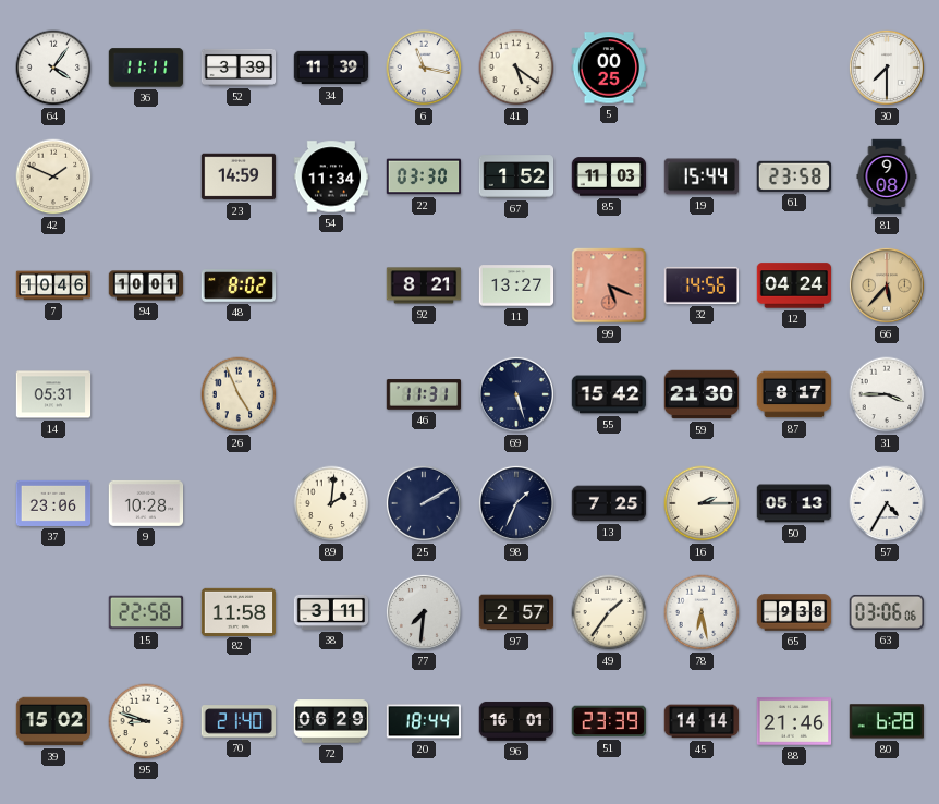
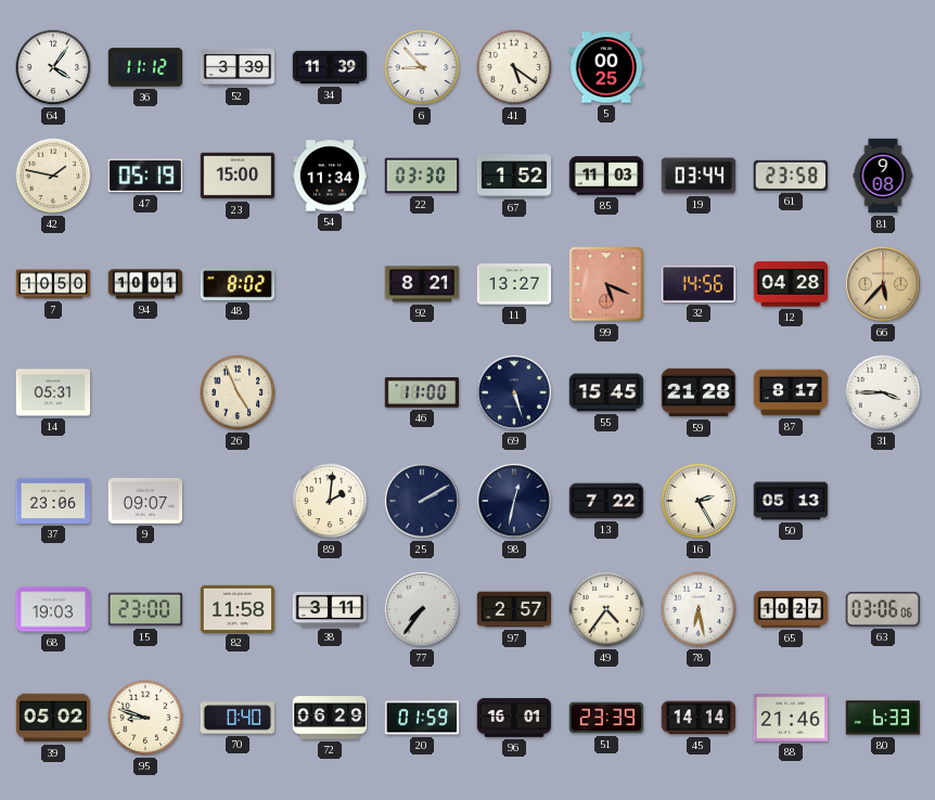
36: 11:11 -> 11:12
6: 11:17 -> 8:53
30: 7:30 -> none
42: 1:49 -> 1:47
47: none -> 05:19
23: 14:59 -> 15:00
19: 15:44 -> 03:44
7: 10:46 -> 10:50
12: 04:24 -> 04:28
46: 11:31 -> 11:00
55: 15:42 -> 15:45
59: 21:30 -> 21:28
9: 10:28 -> 09:07
98: 1:34 -> 12:32
13: 7:25 -> 7:22
16: 2:15 -> 2:25
57: 4:35 -> none
68: none -> 19:03
15: 22:58 -> 23:00
77: 7:31 -> 7:36
49: 1:36 -> 4:36
65: 9:38 -> 10:27
39: 15:02 -> 05:02
70: 21:40 -> 0:40
20: 18:44 -> 01:59
80: 6:28 -> 6:33
